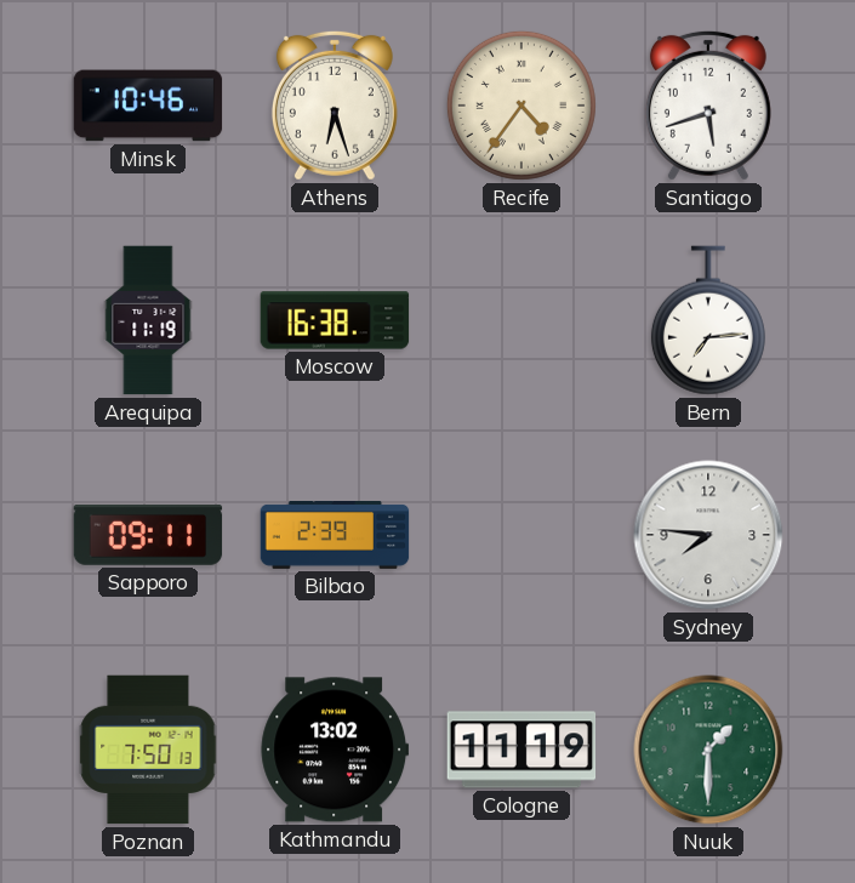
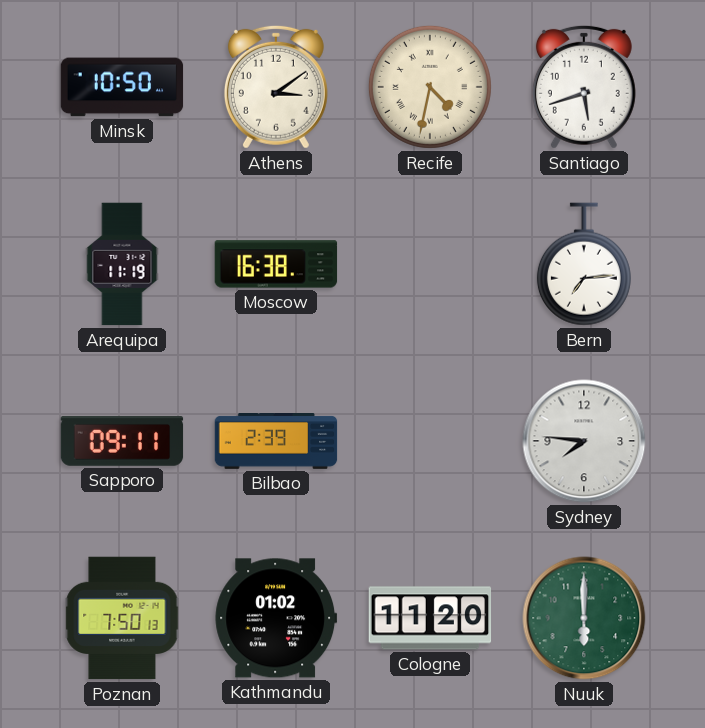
Minsk: 10:46 -> 10:50
Athens: 6:27 -> 3:09
Recife: 4:36 -> 4:32
Kathmandu: 13:02 -> 01:02
Cologne: 11:19 -> 11:20
Nuuk: 1:30 -> 6:00
